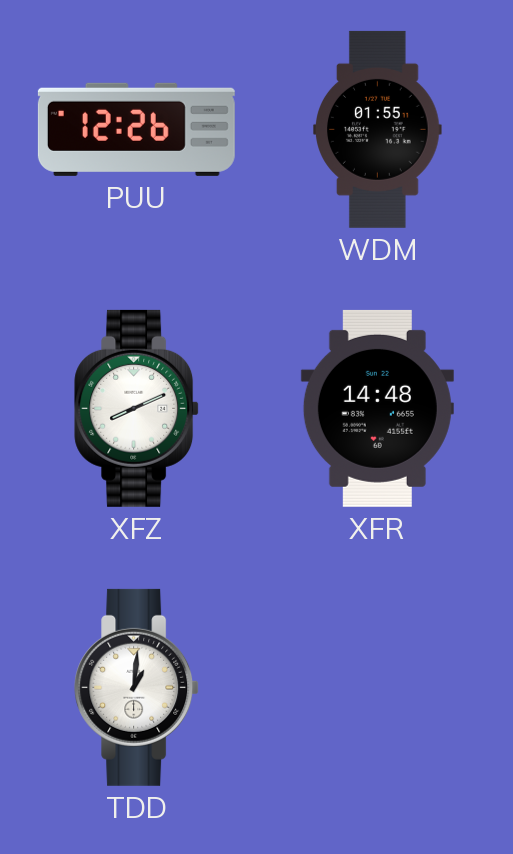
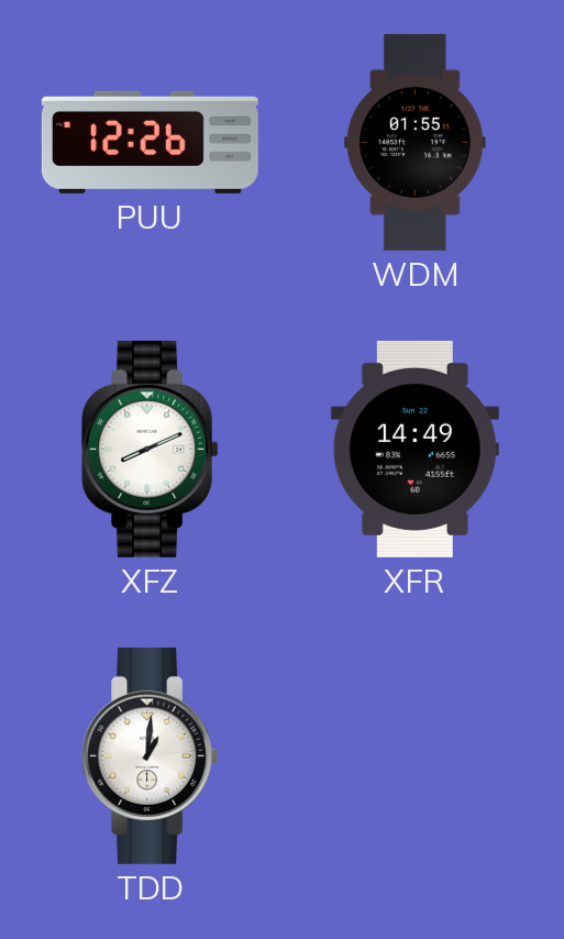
XFR: 14:48 -> 14:49
